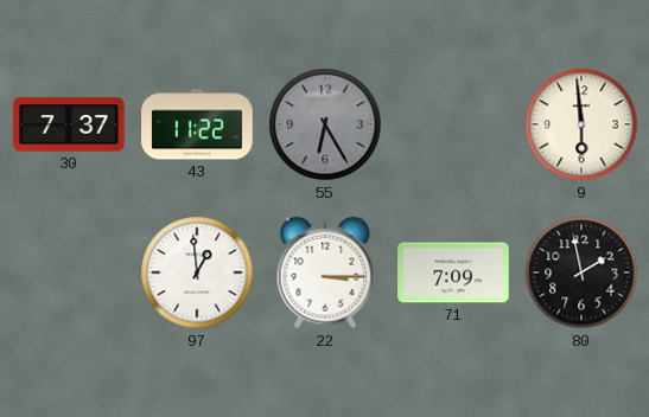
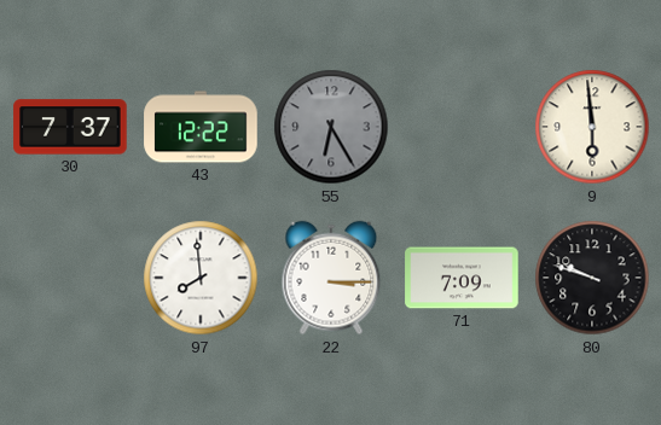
43: 11:22 -> 12:22
97: 12:59 -> 7:59
80: 1:58 -> 9:48
